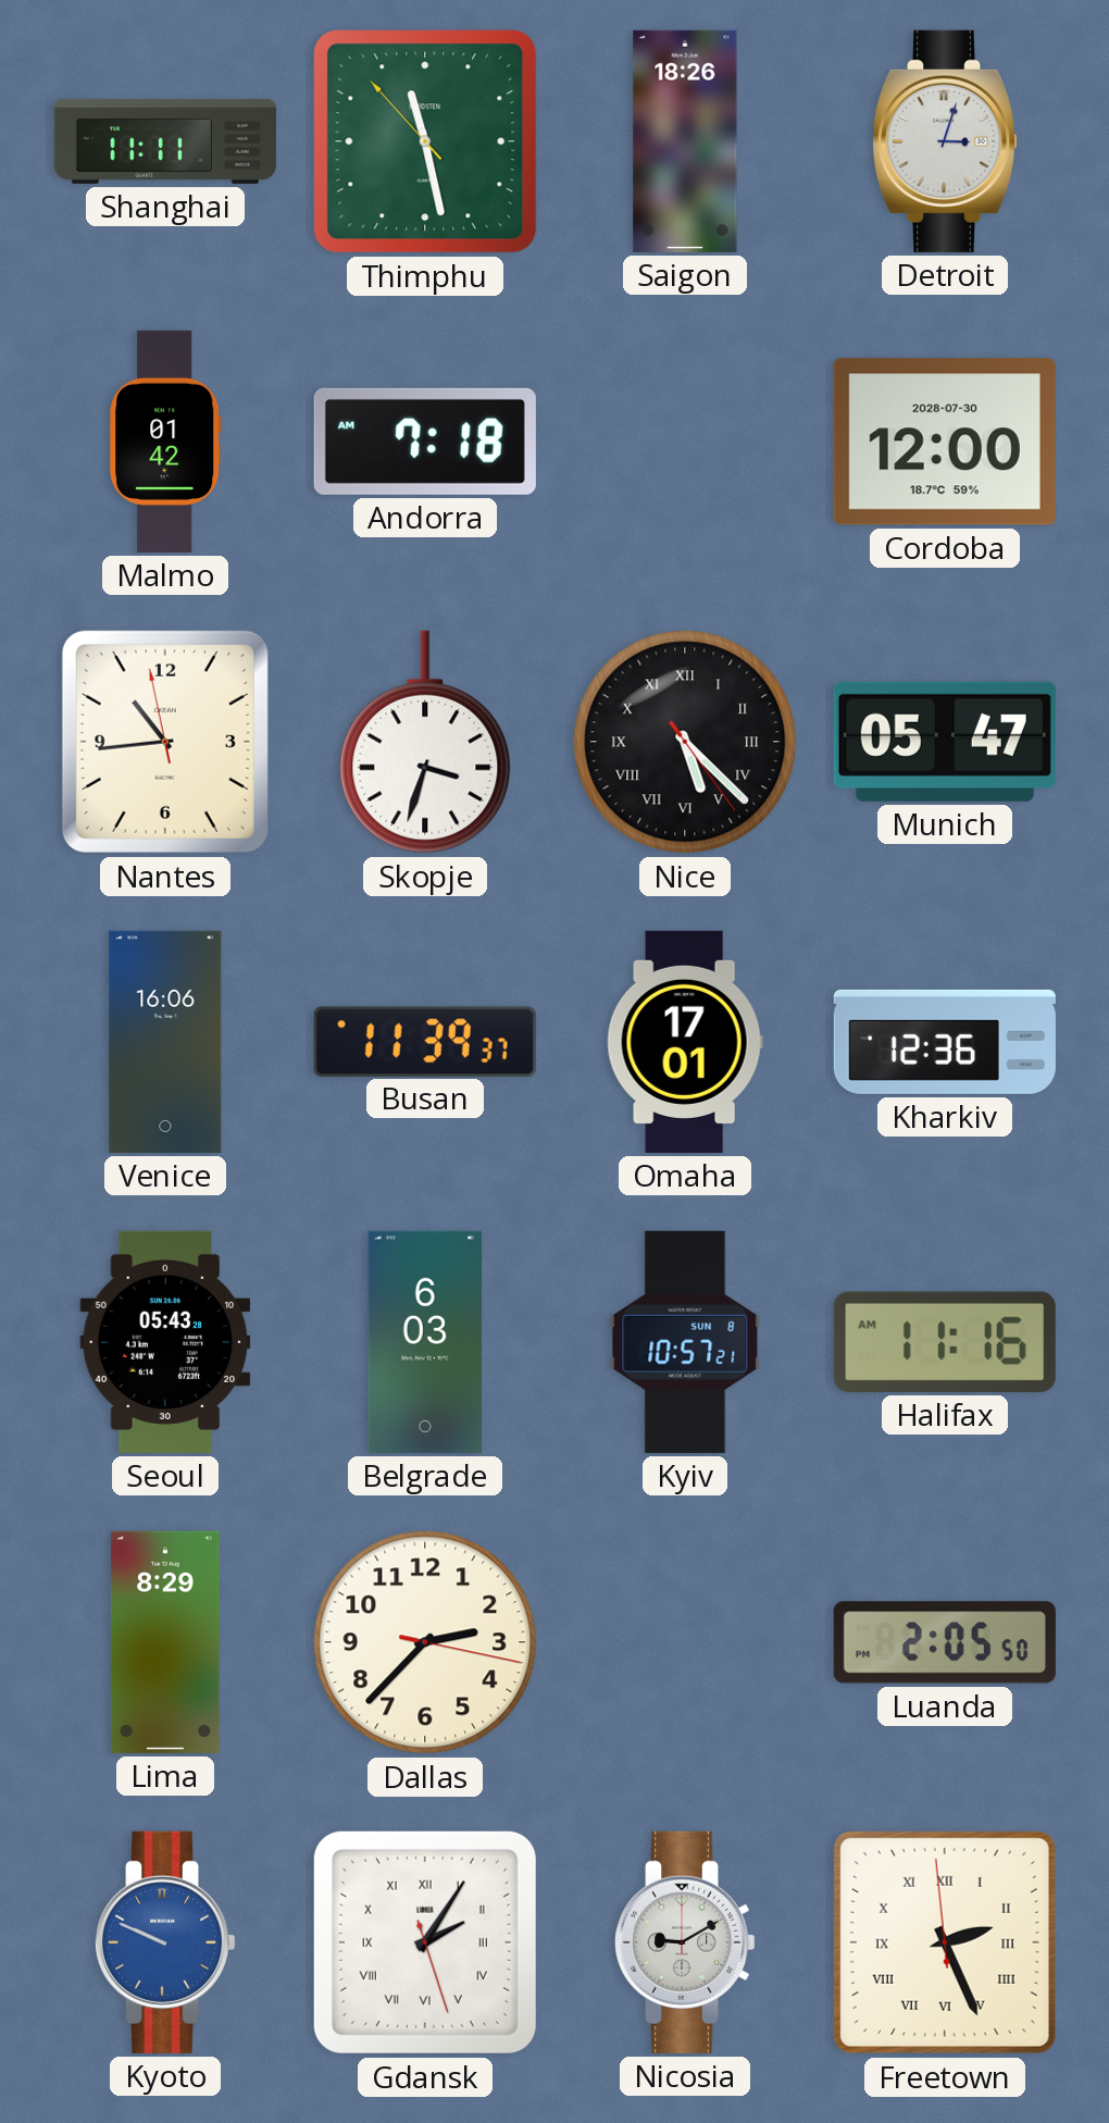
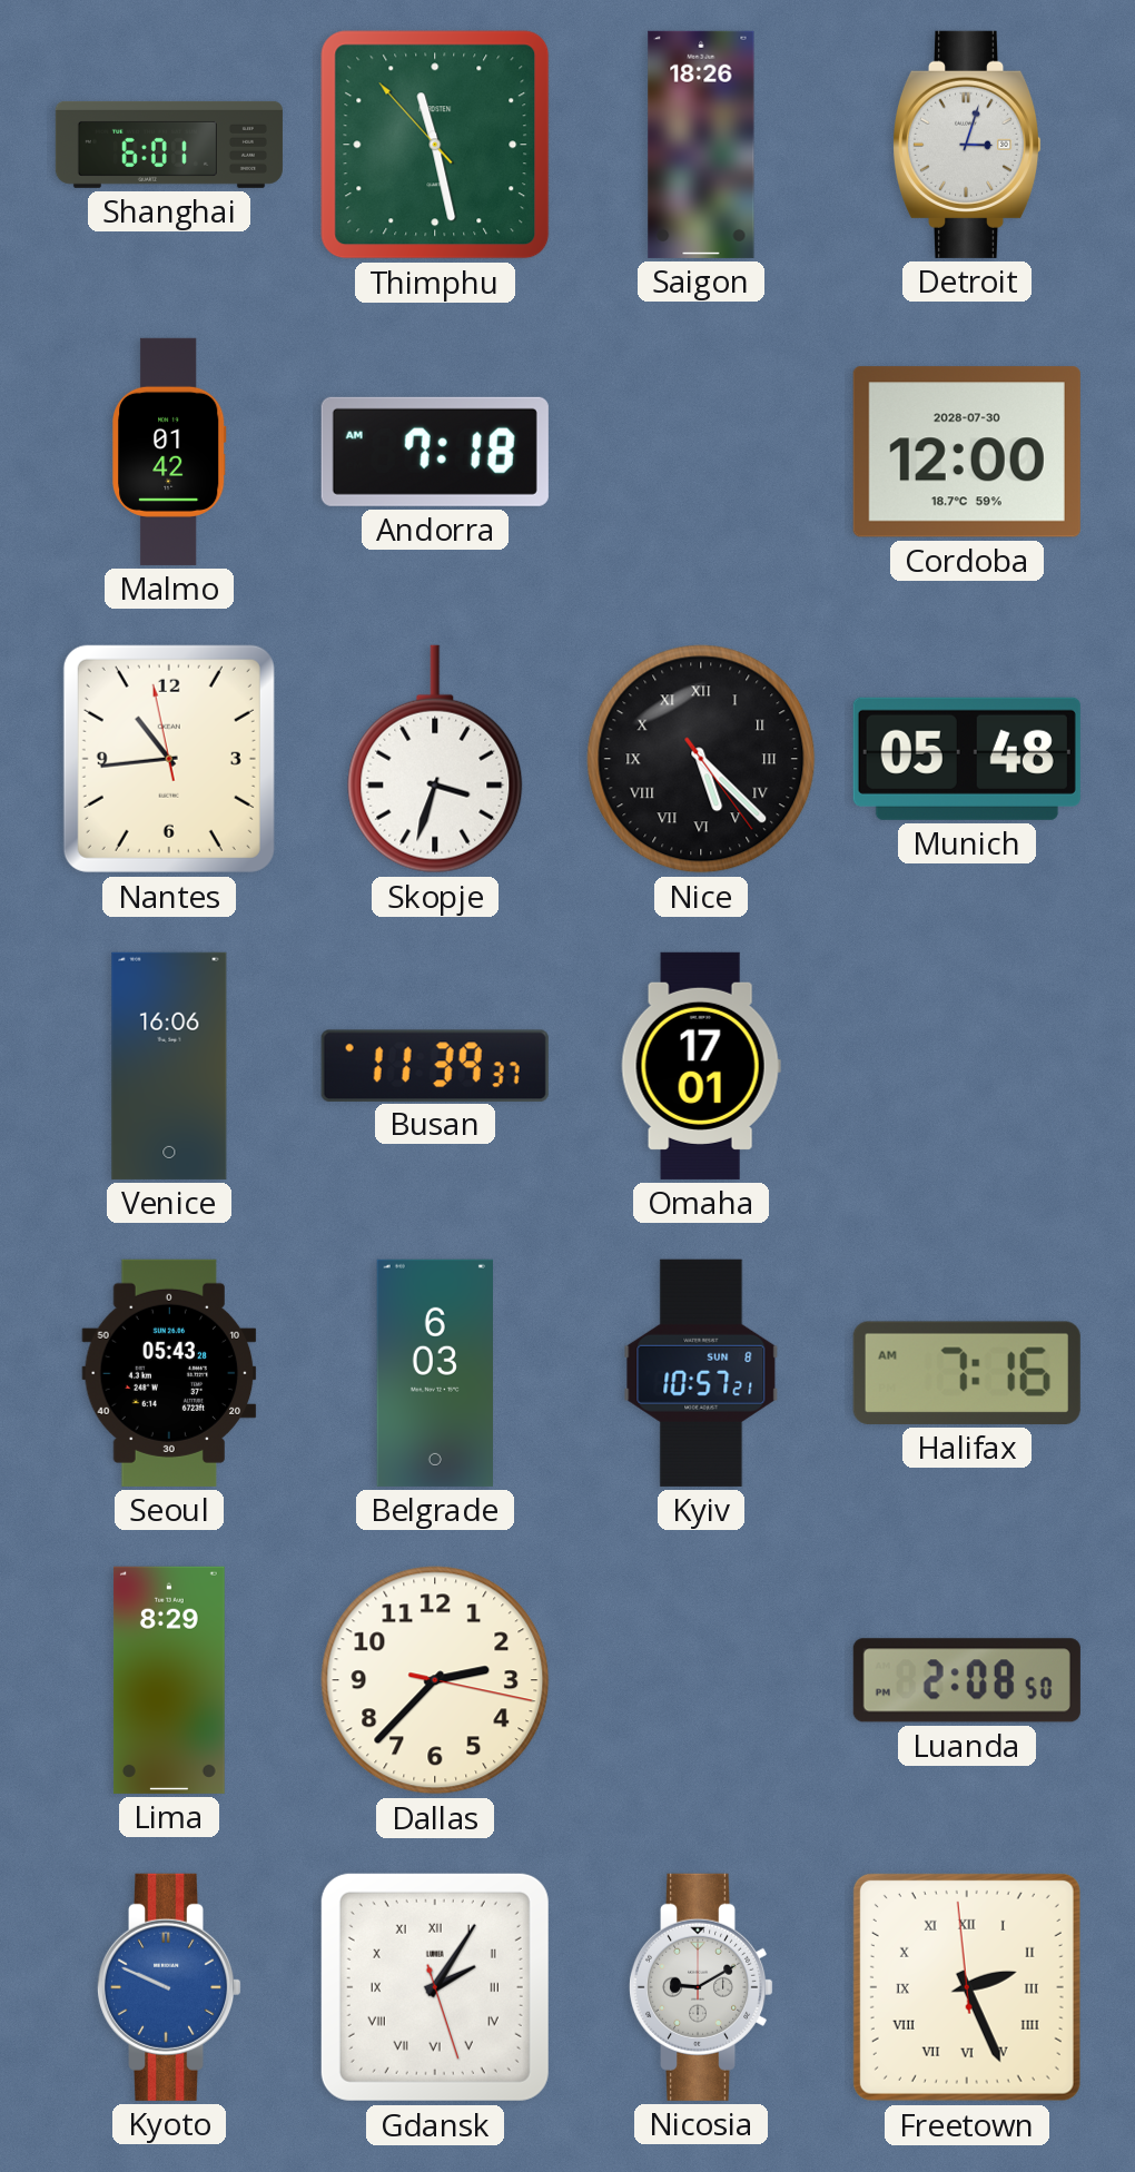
Shanghai: 11:11 -> 6:01
Munich: 05:47 -> 05:48
Kharkiv: 12:36 -> none
Halifax: 11:16 -> 7:16
Luanda: 2:05 -> 2:08
